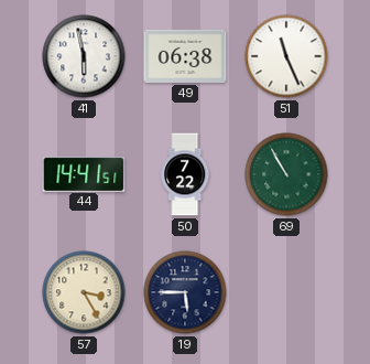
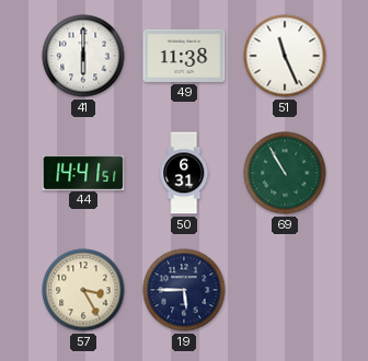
41: 5:58 -> 6:00
49: 06:38 -> 11:38
50: 7:22 -> 6:31
